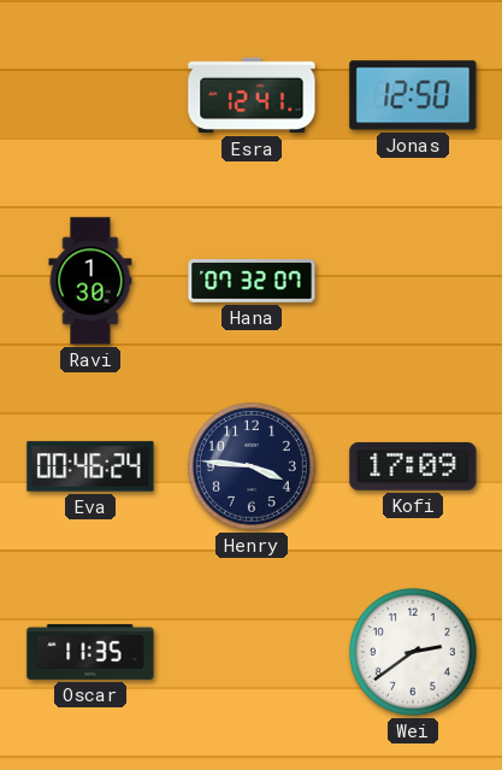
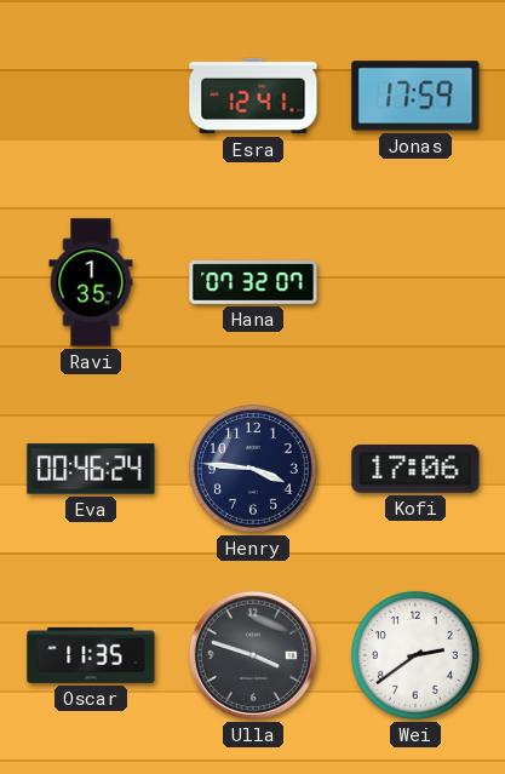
Jonas: 12:50 -> 17:59
Ravi: 1:30 -> 1:35
Kofi: 17:09 -> 17:06
Ulla: none -> 3:48
